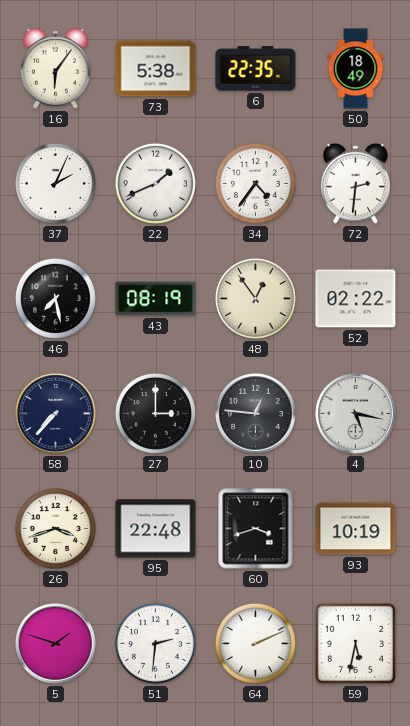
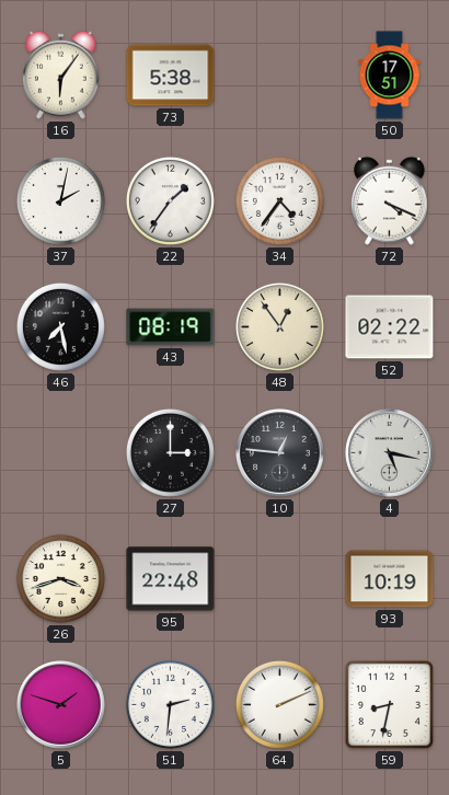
6: 22:35 -> none
50: 18:49 -> 17:51
37: 2:04 -> 2:02
22: 1:41 -> 1:36
72: 2:31 -> 4:19
58: 7:37 -> none
60: 3:42 -> none
59: 5:32 -> 8:32
